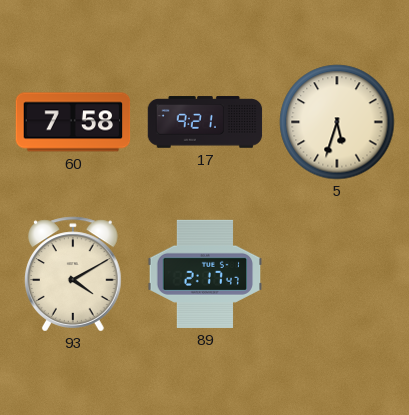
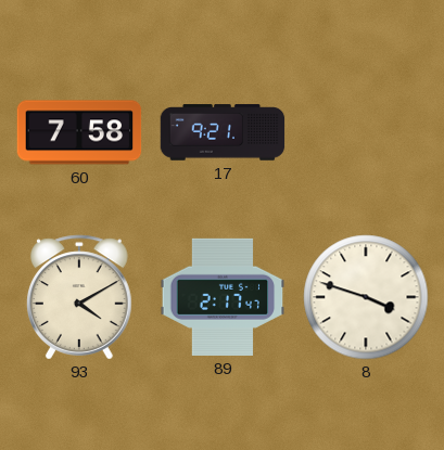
5: 5:33 -> none
8: none -> 3:48
